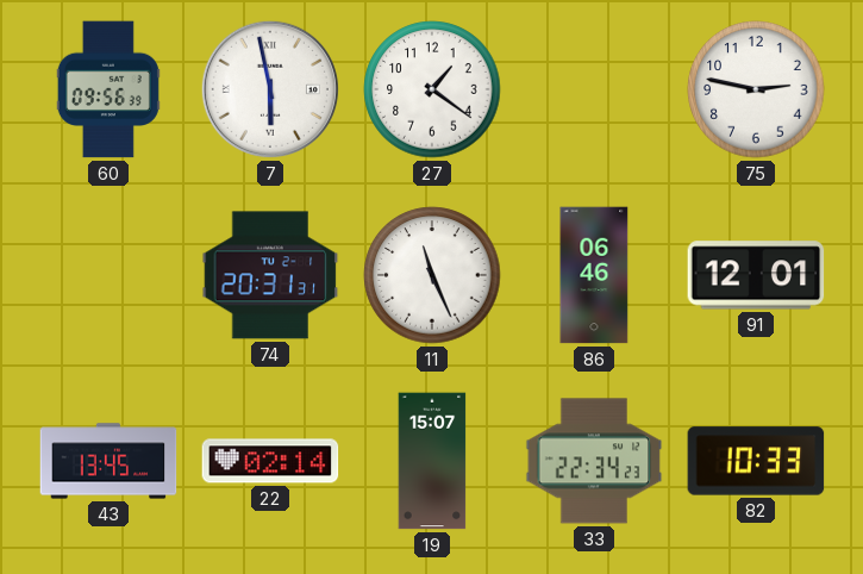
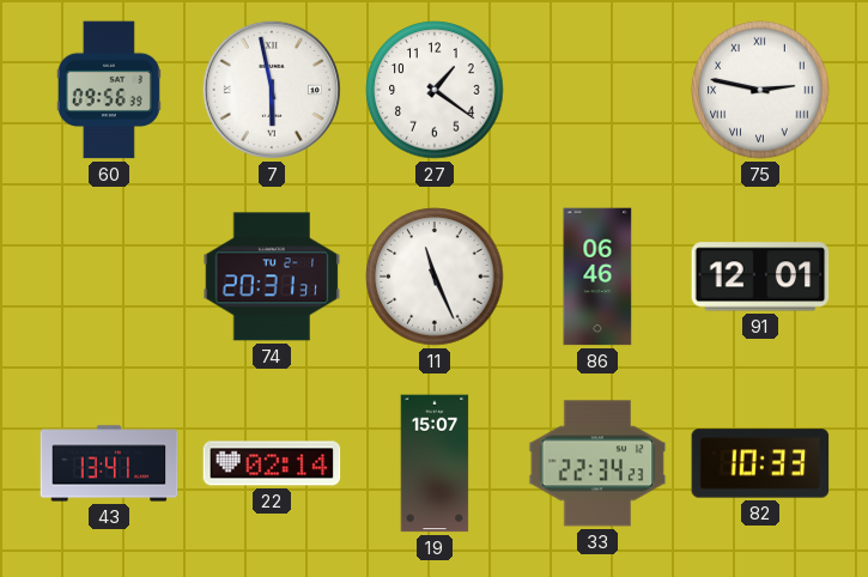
75 numerals: Arabic -> Roman
43: 13:45 -> 13:41
